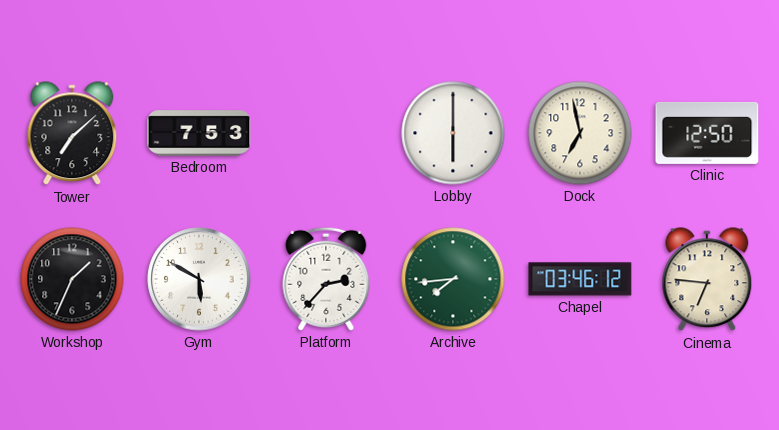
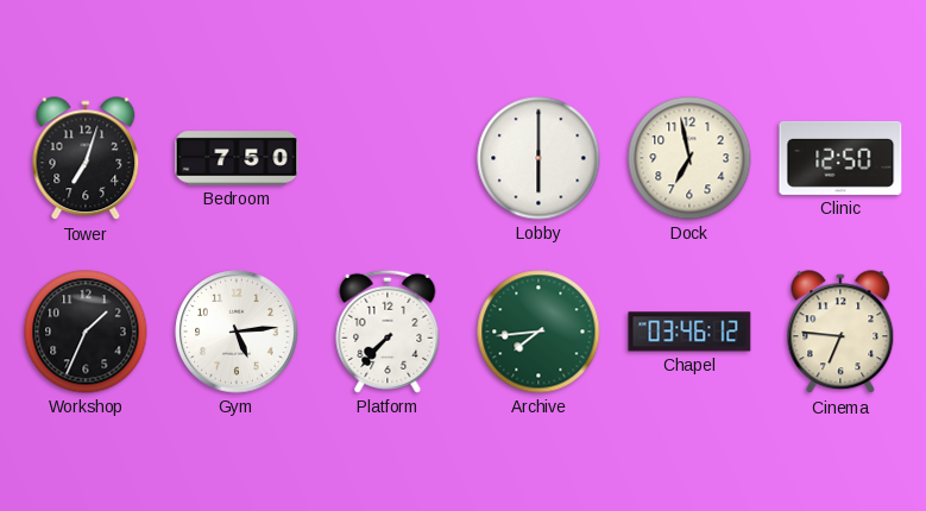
Tower: 7:08 -> 7:03
Bedroom: 7:53 -> 7:50
Gym: 5:50 -> 5:14
Platform: 2:37 -> 7:37
